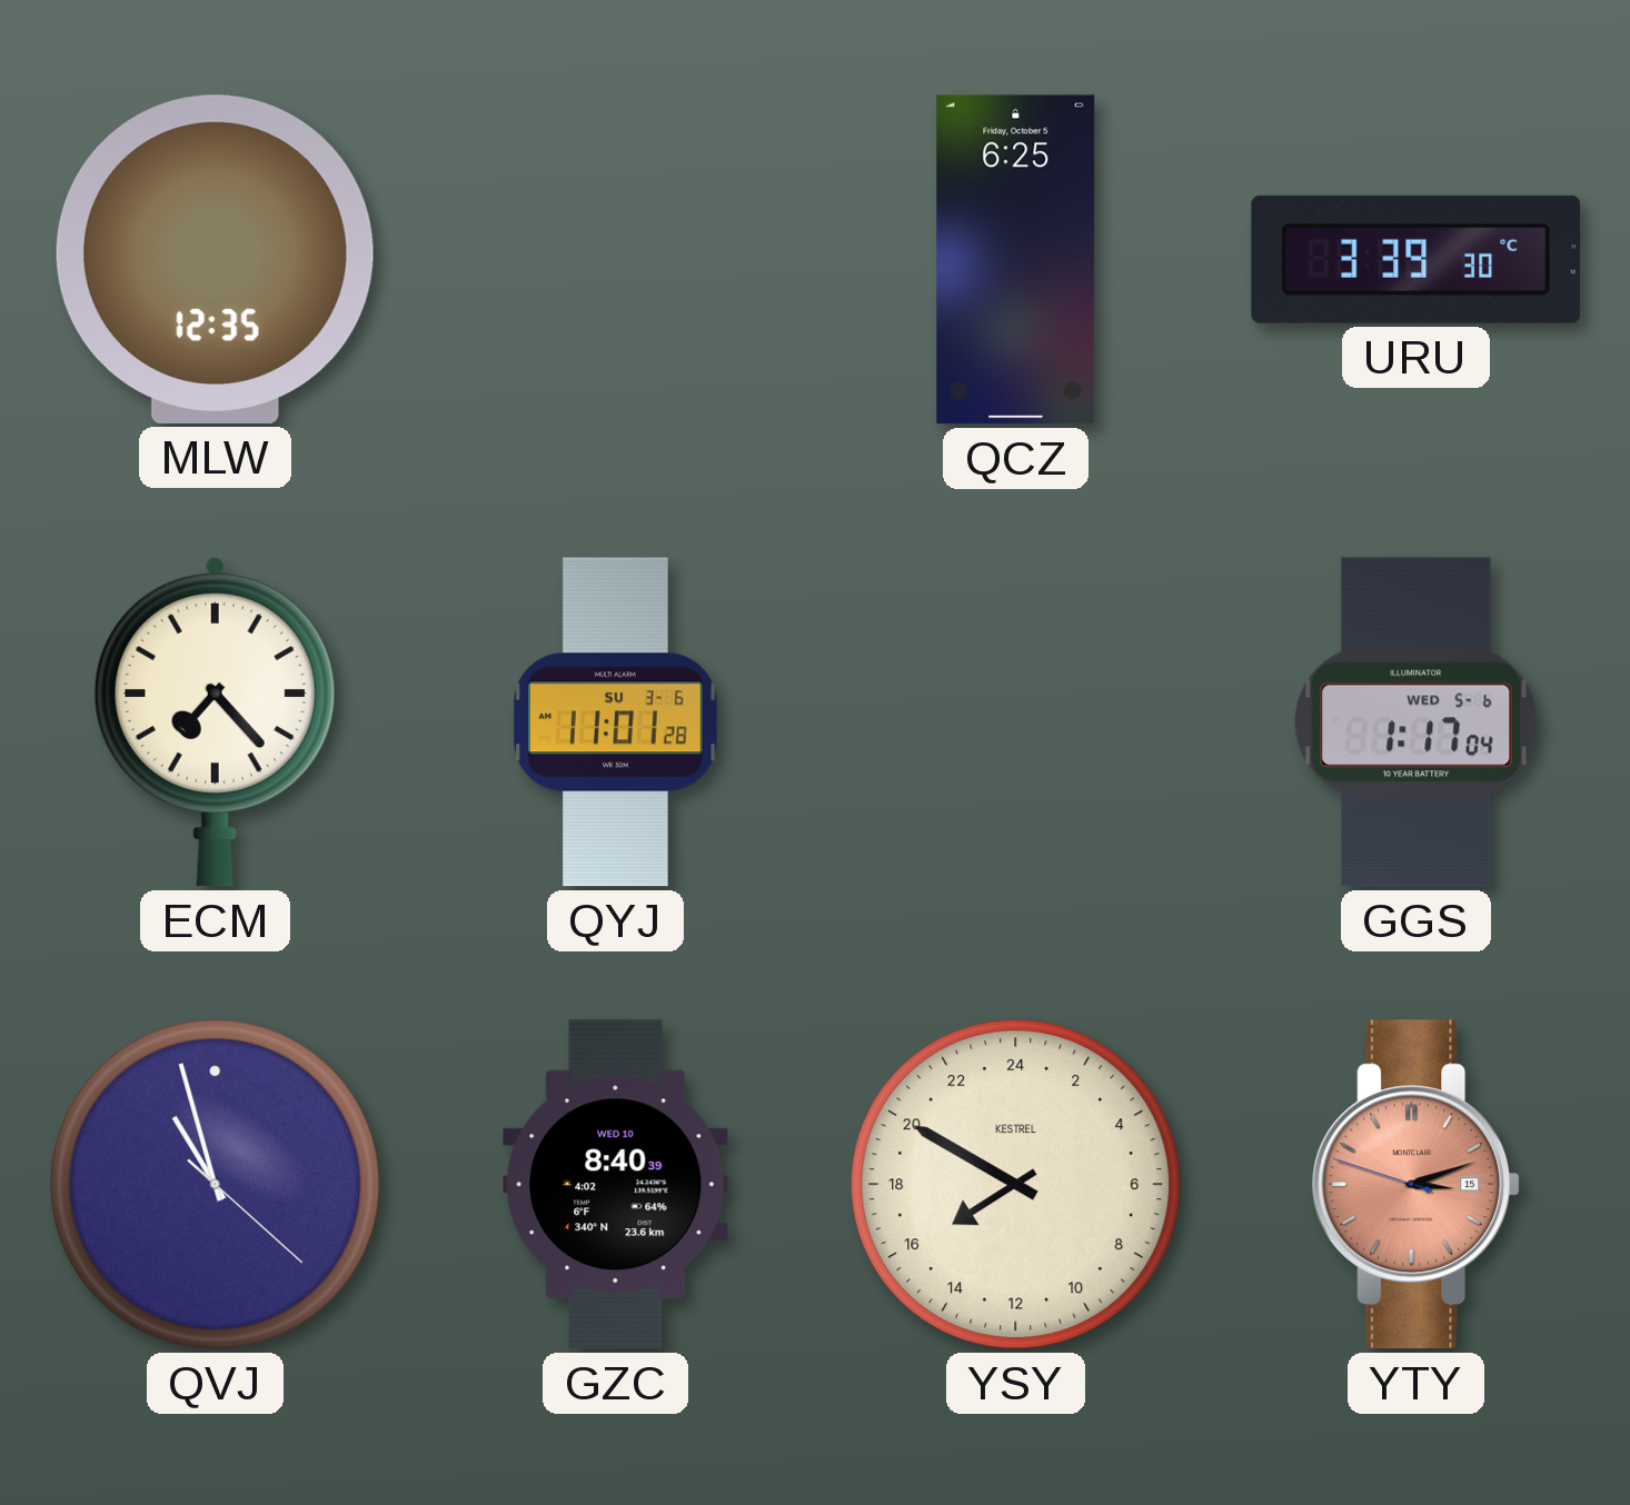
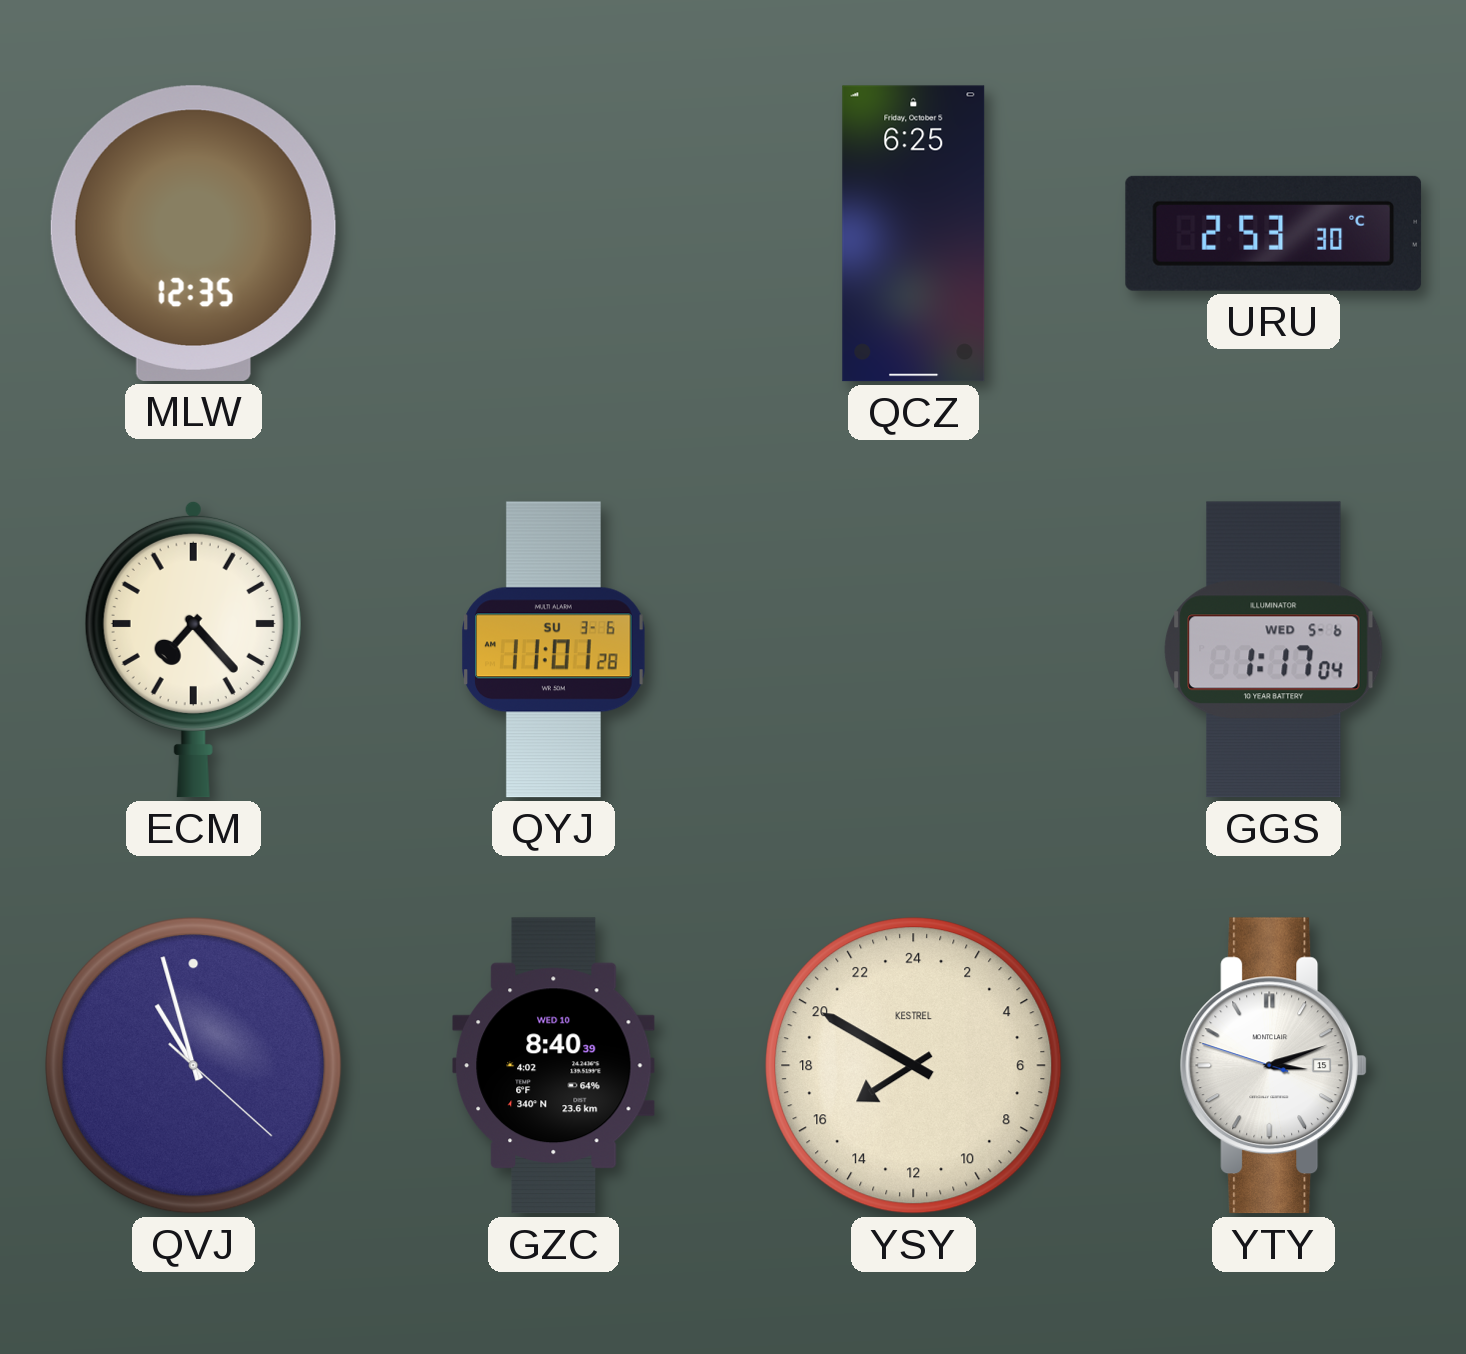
URU: 3:39 -> 2:53
YTY dial: salmon -> white
